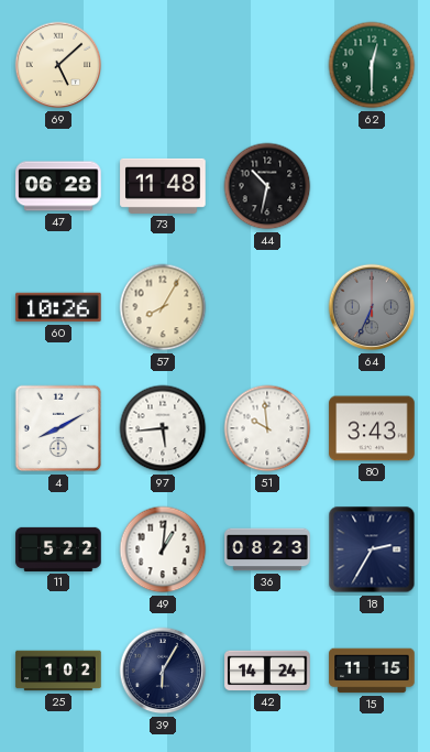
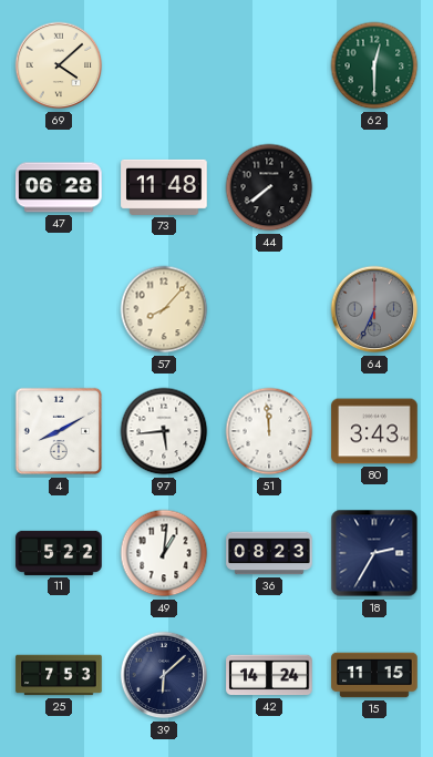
69: 5:08 -> 4:08
44: 10:32 -> 7:39
60: 10:26 -> none
57: 8:05 -> 8:07
51: 9:59 -> 11:59
25: 1:02 -> 7:53
39: 6:05 -> 6:08
